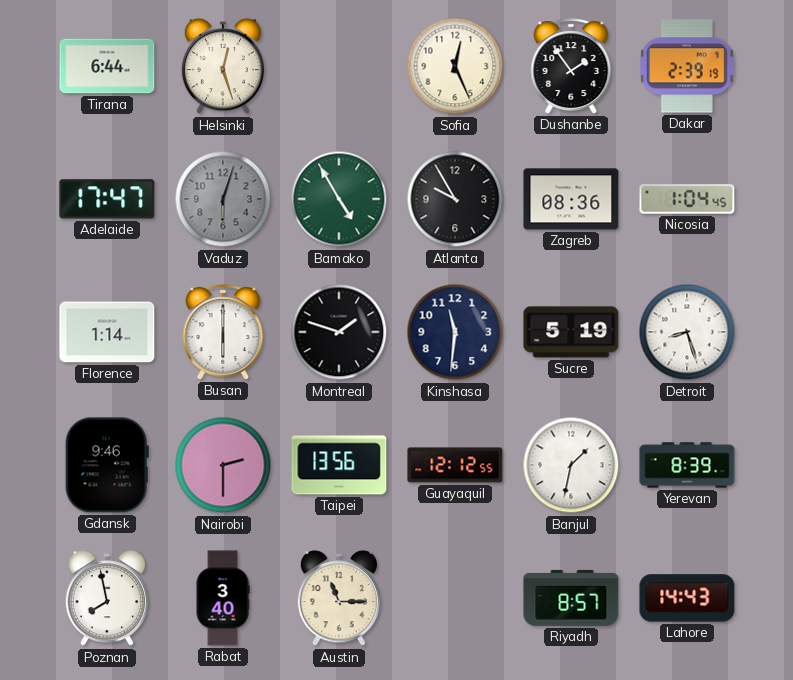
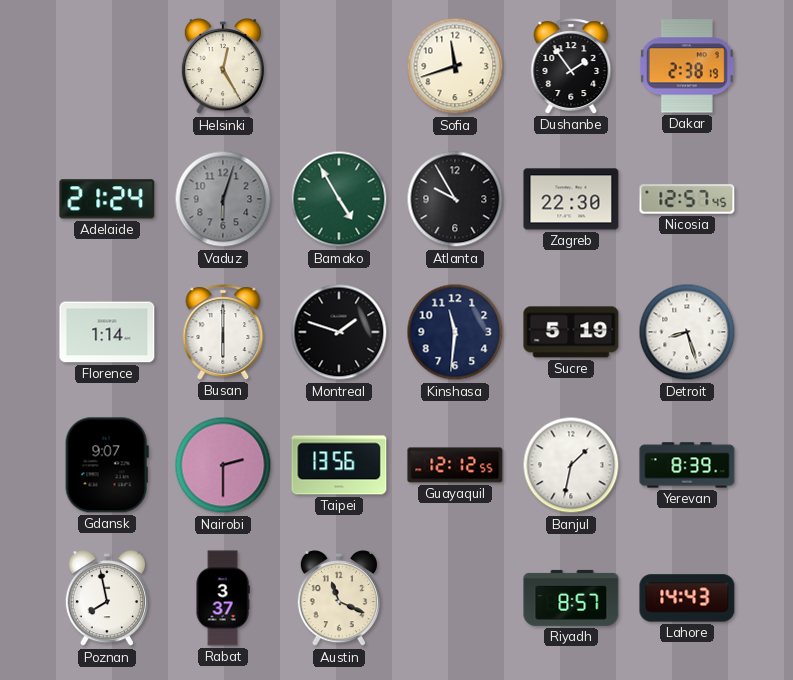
Tirana: 6:44 -> none
Helsinki: 12:27 -> 12:25
Sofia: 12:26 -> 11:42
Dakar: 2:39 -> 2:38
Adelaide: 17:47 -> 21:24
Zagreb: 08:36 -> 22:30
Nicosia: 1:04 -> 12:57
Gdansk: 9:46 -> 9:07
Rabat: 3:40 -> 3:37
Austin: 11:15 -> 11:19
